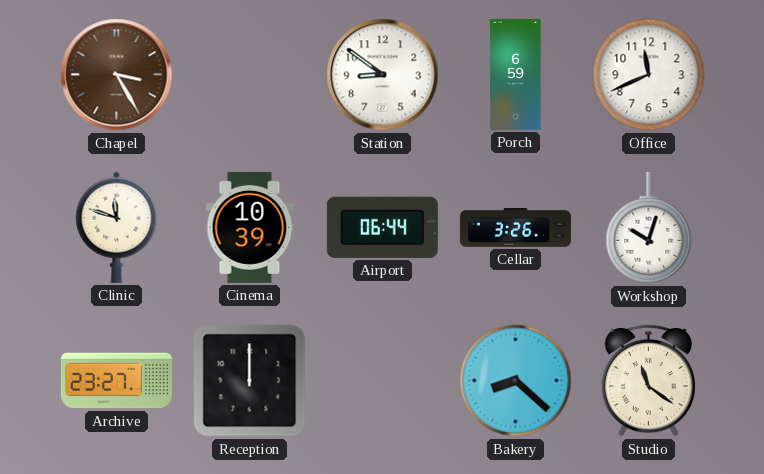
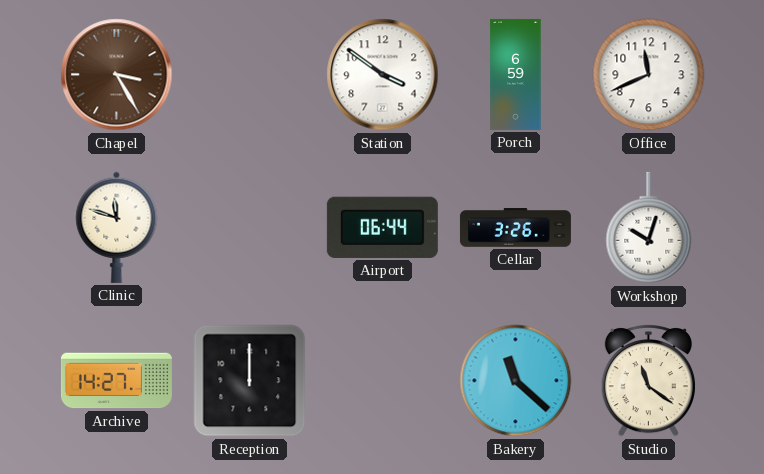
Station: 8:51 -> 3:51
Cinema: 10:39 -> none
Archive: 23:27 -> 14:27
Bakery: 8:22 -> 11:22
